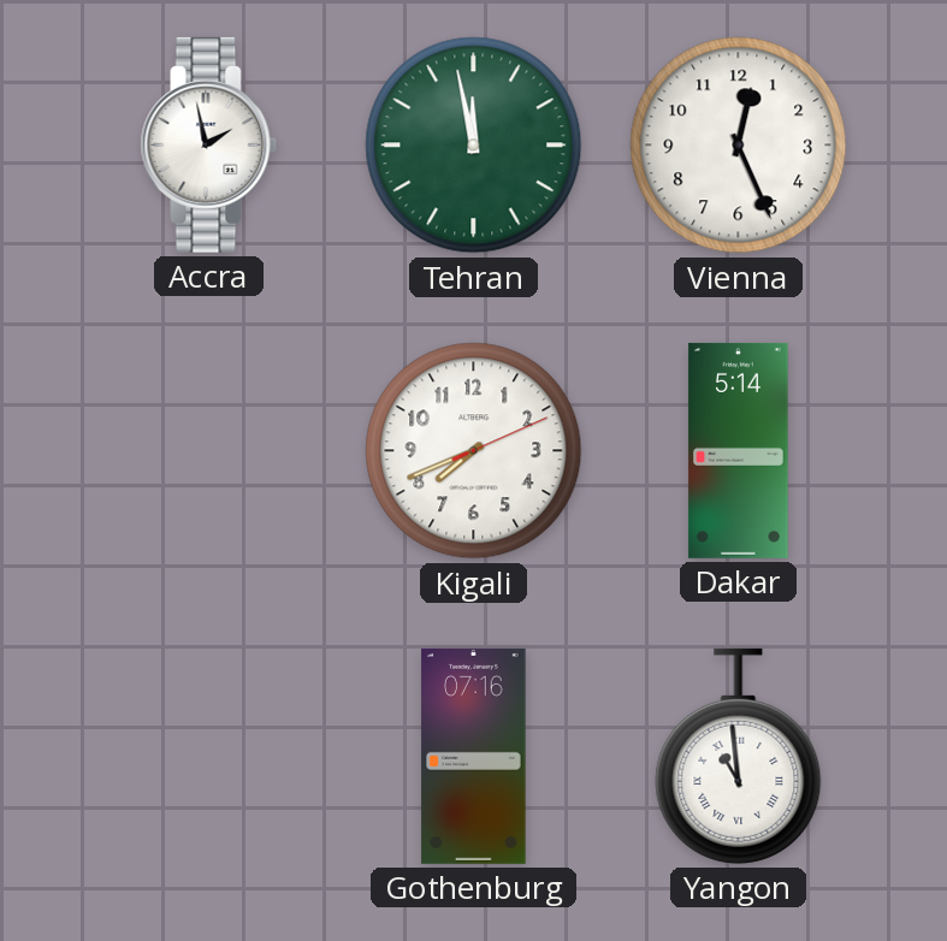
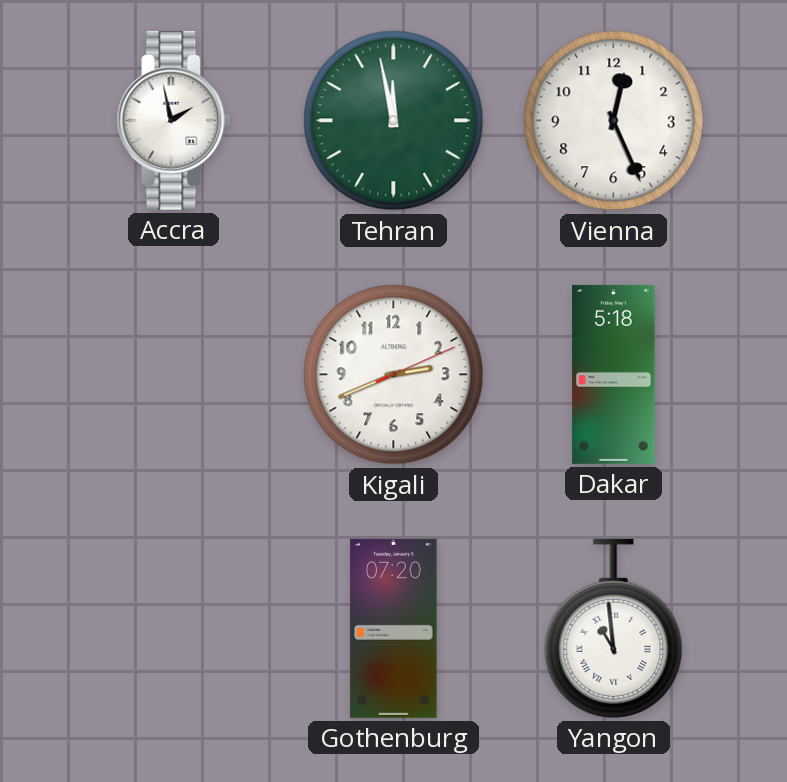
Kigali: 7:41 -> 2:41
Dakar: 5:14 -> 5:18
Gothenburg: 07:16 -> 07:20
